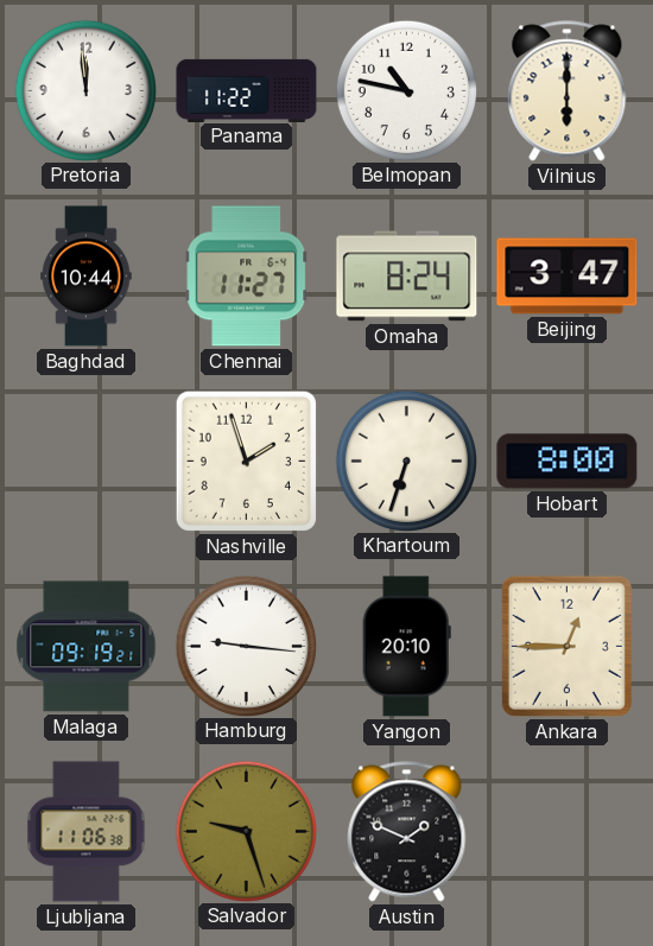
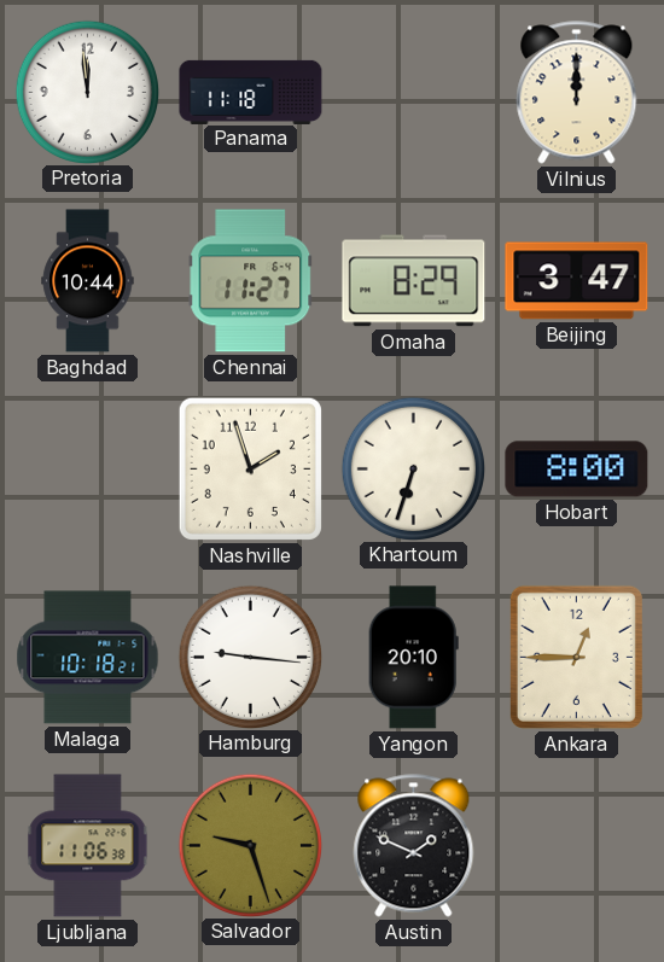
Panama: 11:22 -> 11:18
Belmopan: 10:47 -> none
Vilnius: 6:00 -> 12:00
Omaha: 8:24 -> 8:29
Malaga: 09:19 -> 10:18
